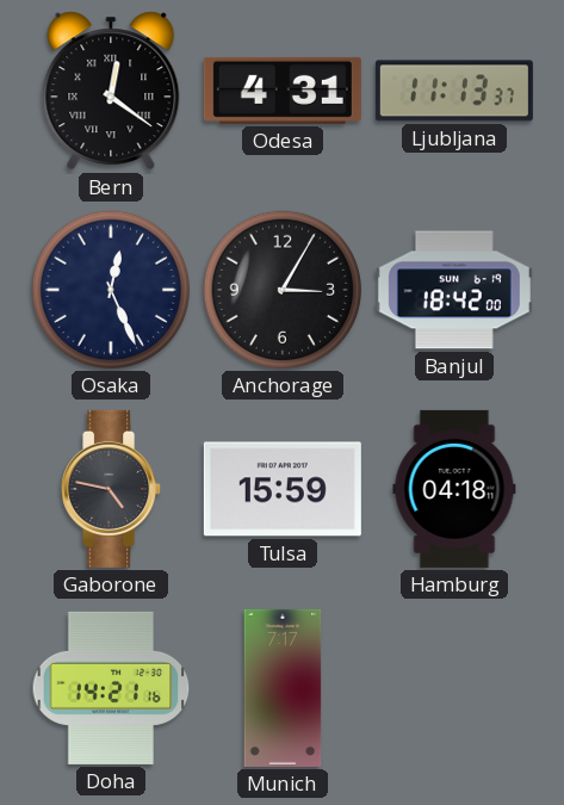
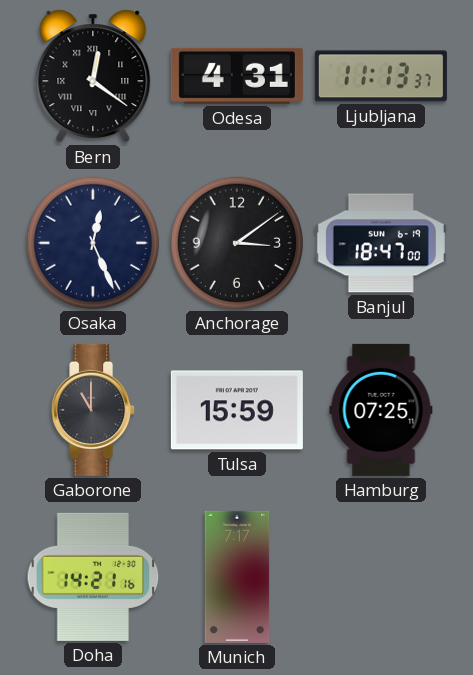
Anchorage: 3:05 -> 3:09
Banjul: 18:42 -> 18:47
Gaborone: 4:47 -> 11:00
Hamburg: 04:18 -> 07:25
